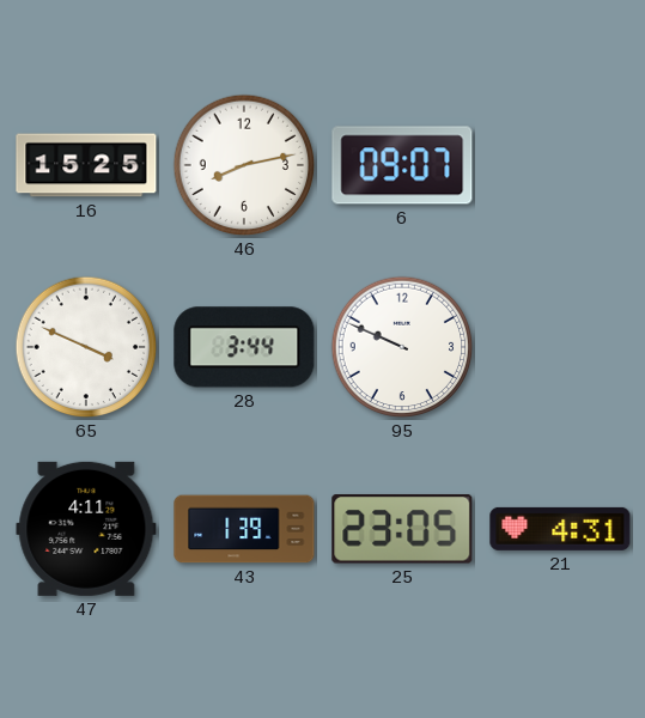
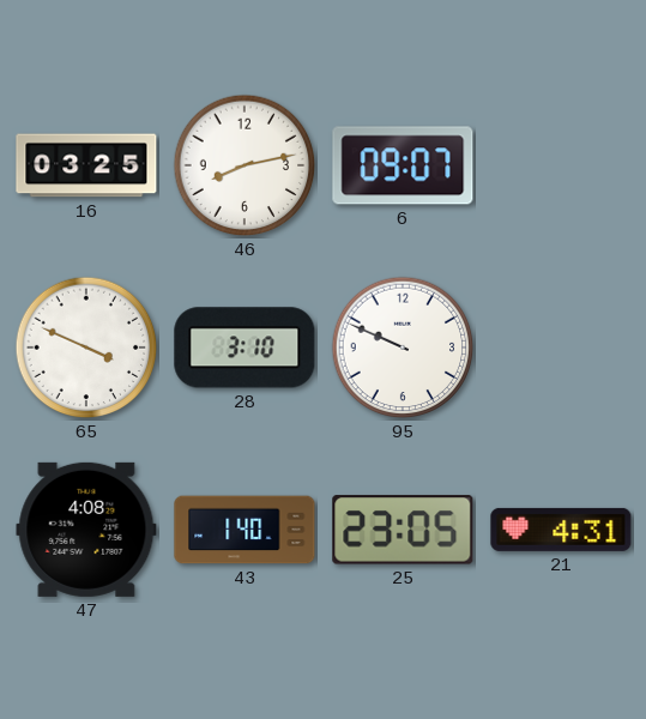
16: 15:25 -> 03:25
28: 3:44 -> 3:10
47: 4:11 -> 4:08
43: 1:39 -> 1:40
